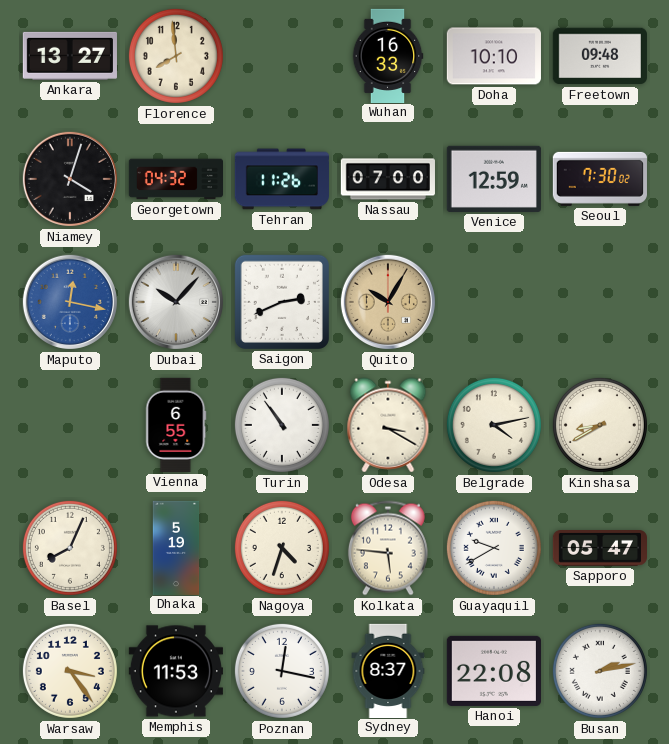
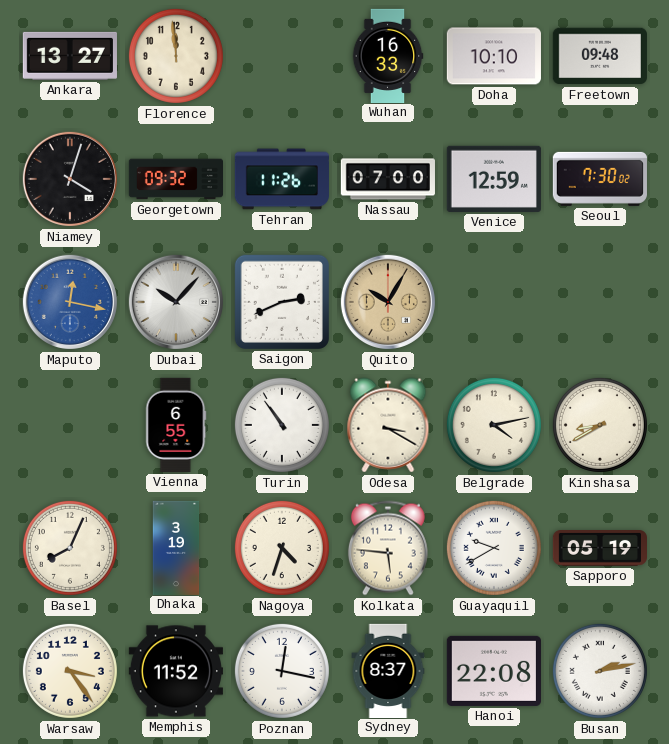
Florence: 7:59 -> 11:59
Georgetown: 04:32 -> 09:32
Dhaka: 5:19 -> 3:19
Sapporo: 05:47 -> 05:19
Memphis: 11:53 -> 11:52
